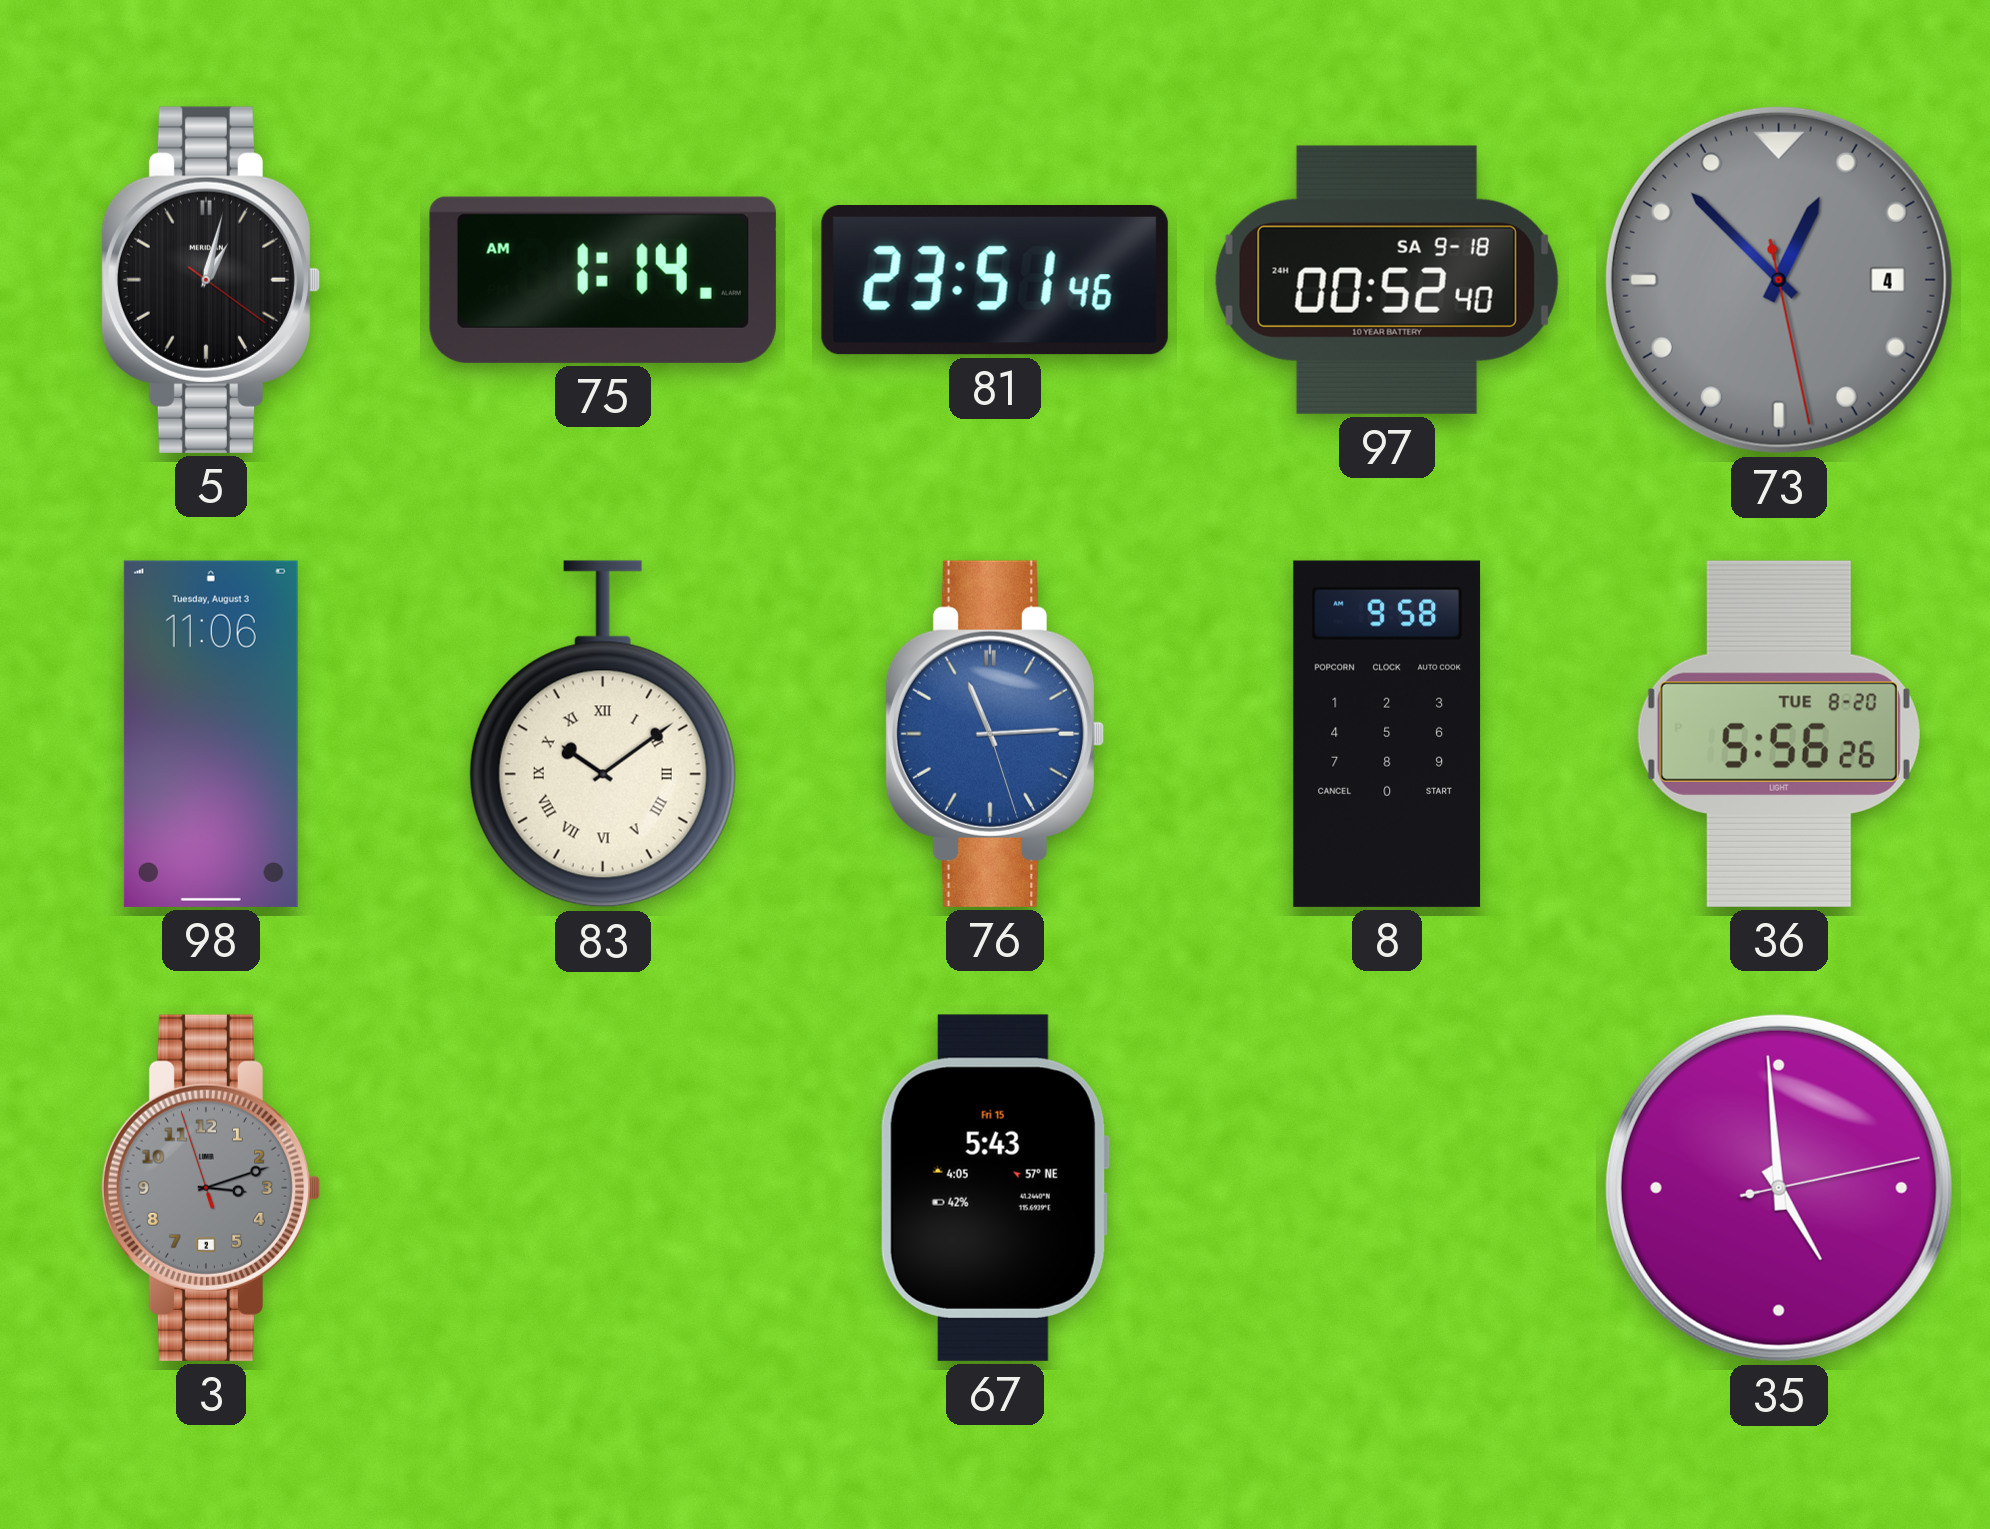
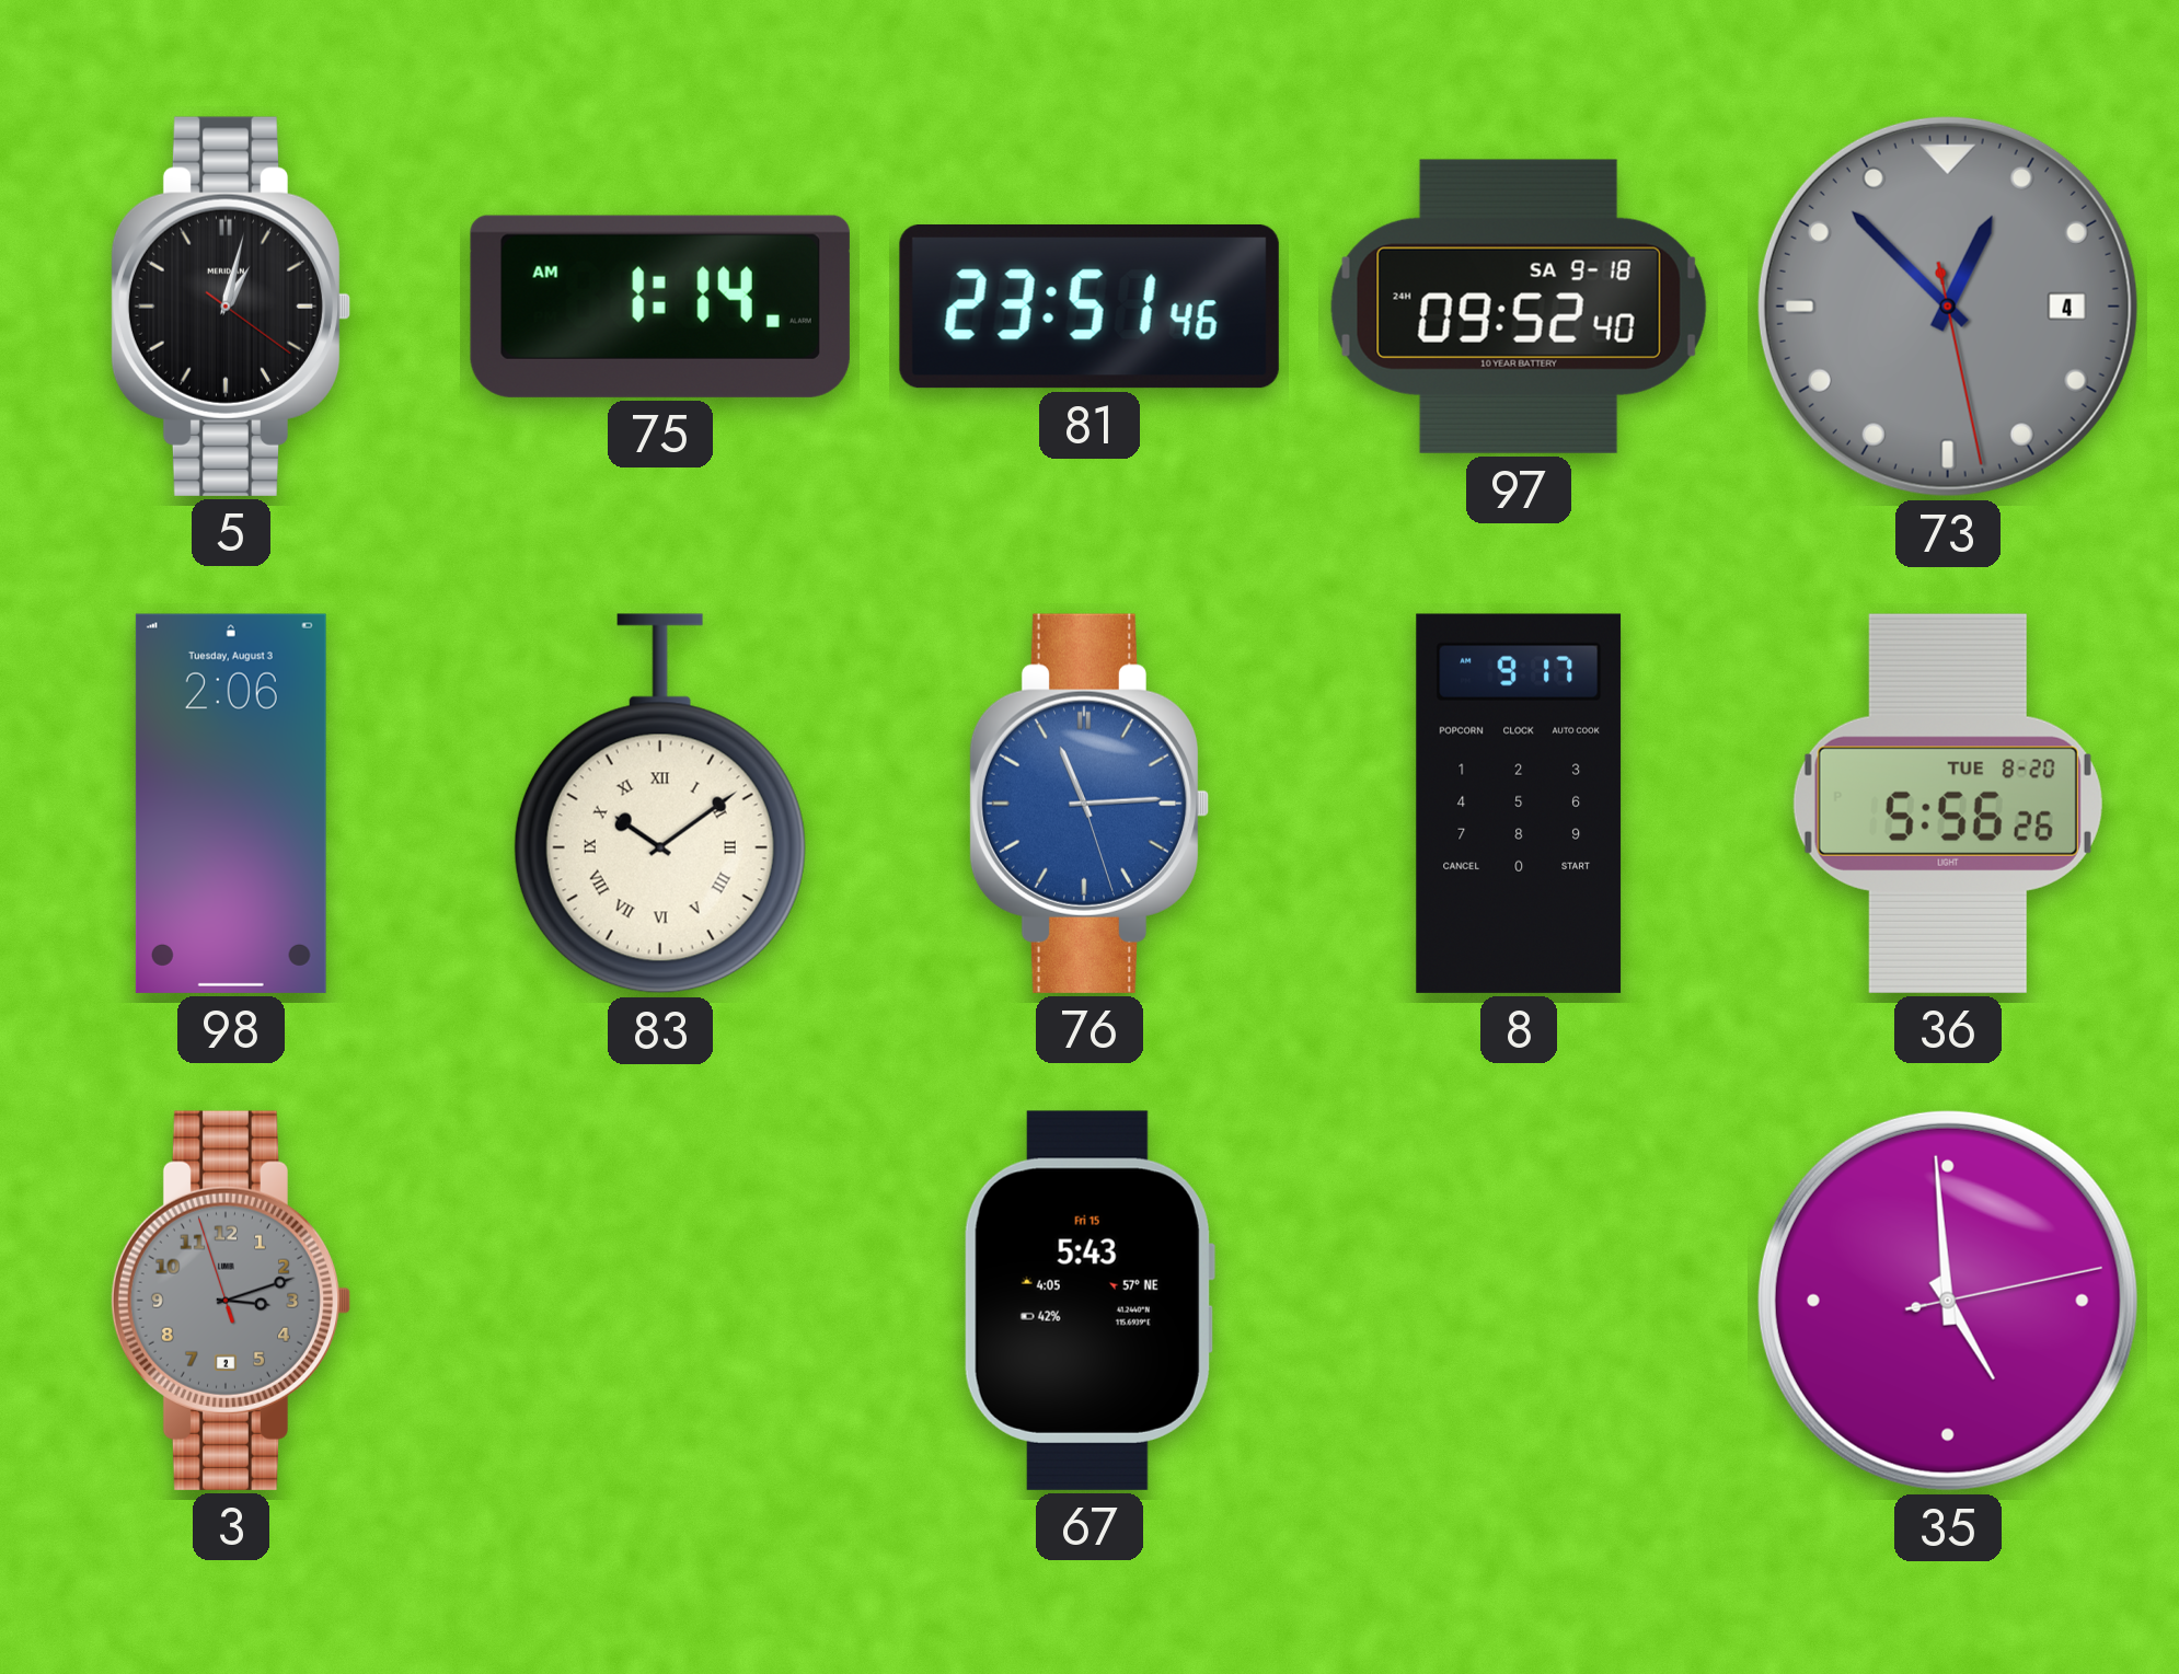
97: 00:52 -> 09:52
98: 11:06 -> 2:06
8: 9:58 -> 9:17
